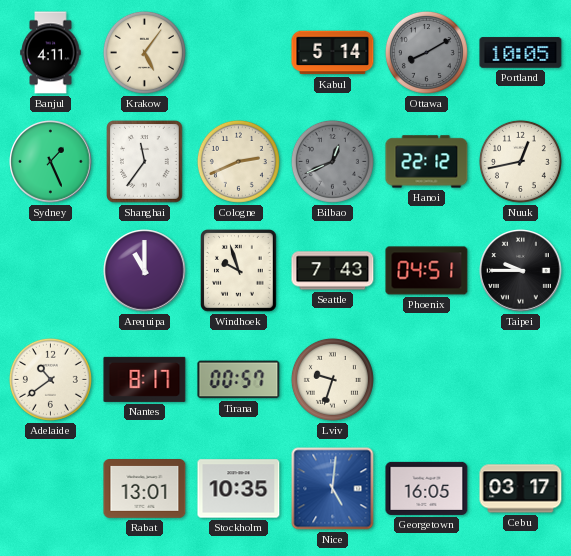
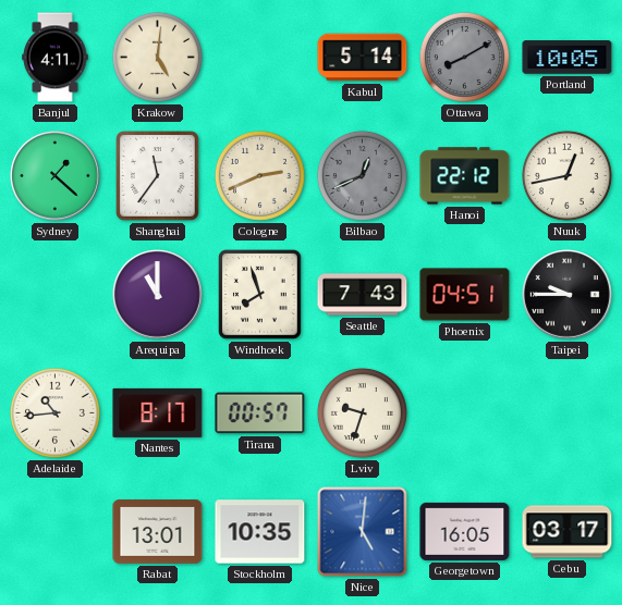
Krakow: 5:06 -> 5:01
Sydney: 1:26 -> 1:22
Windhoek: 9:57 -> 7:57
Adelaide: 10:39 -> 10:44
